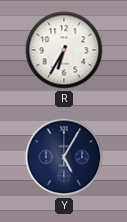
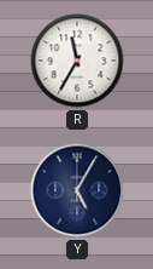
R: 6:35 -> 11:35
